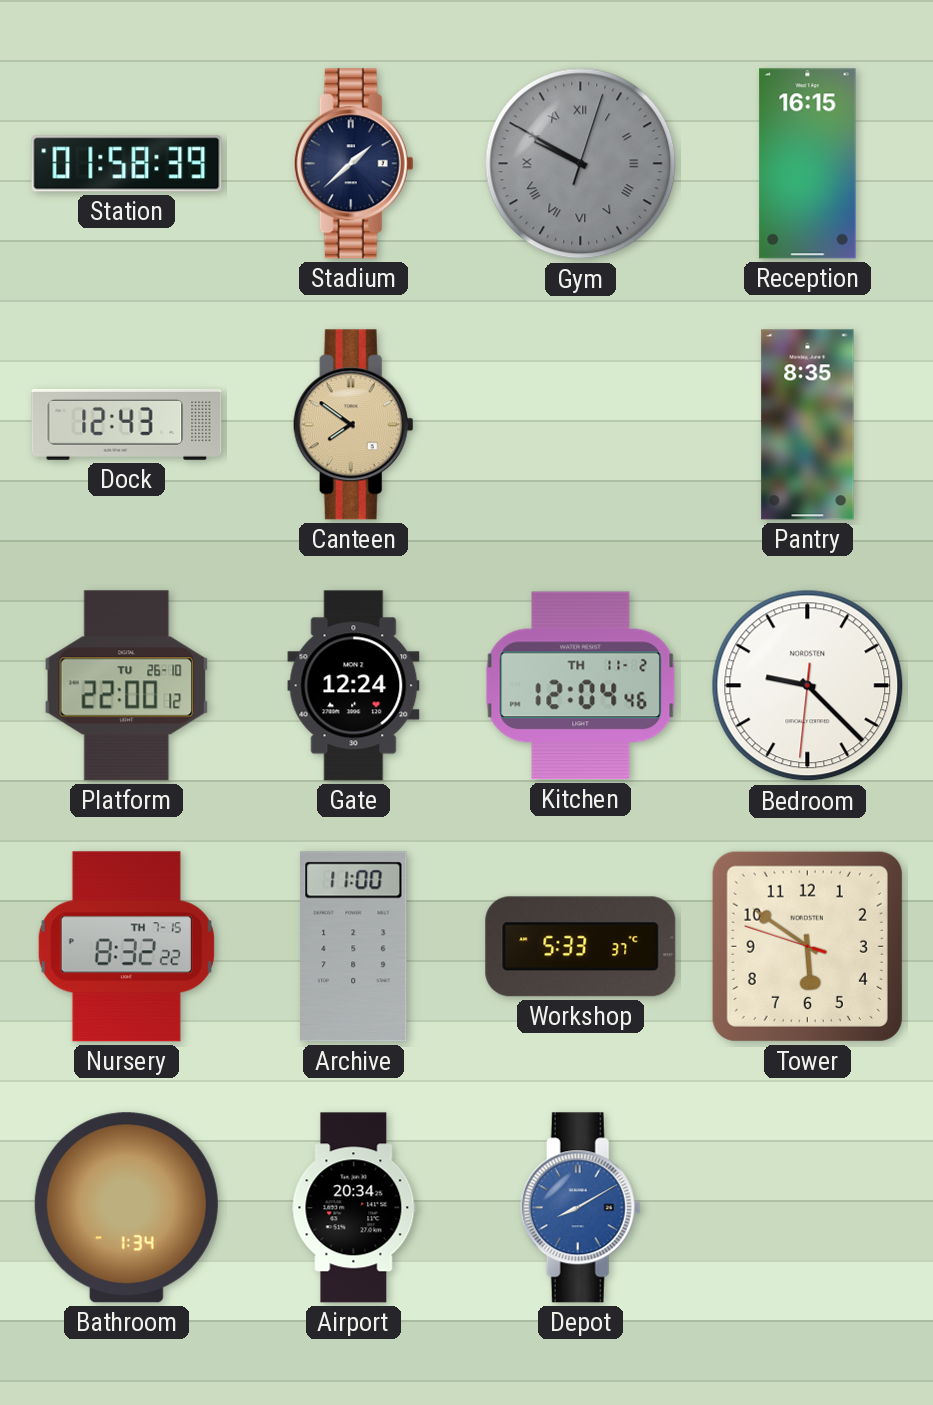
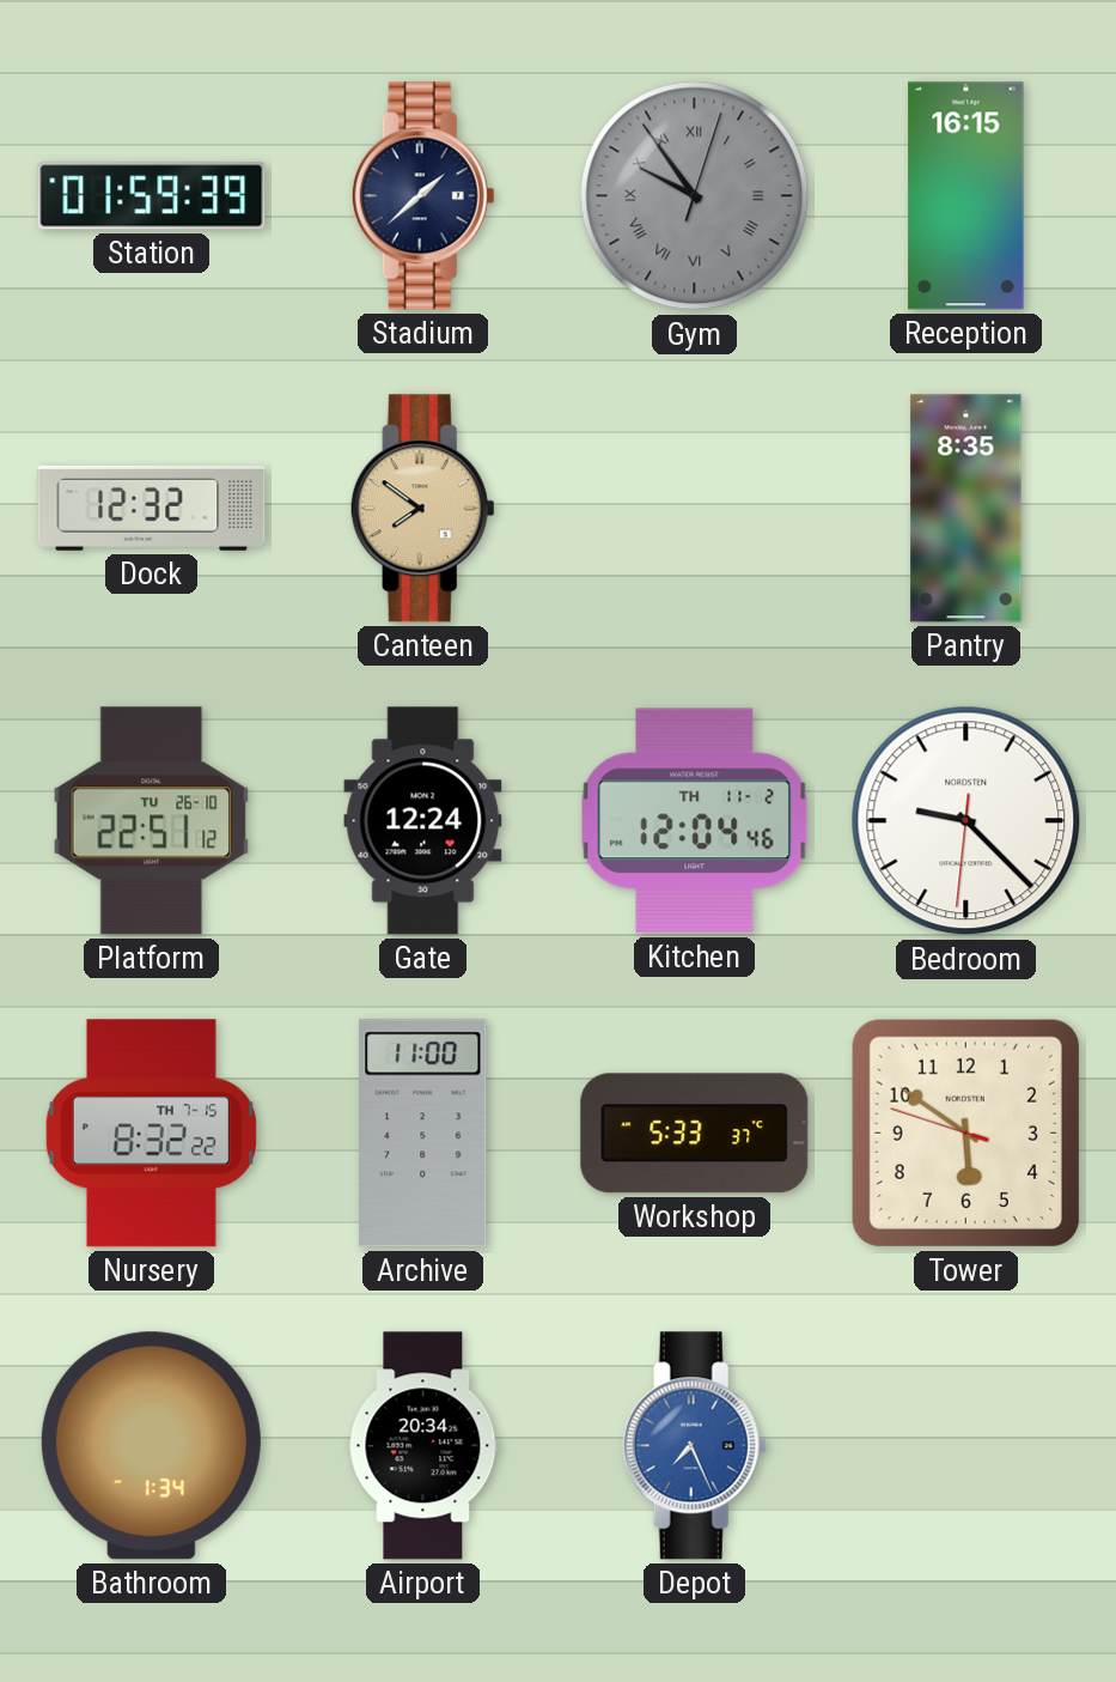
Station: 01:58 -> 01:59
Gym: 9:50 -> 9:54
Dock: 12:43 -> 12:32
Platform: 22:00 -> 22:51
Depot: 8:10 -> 7:26
